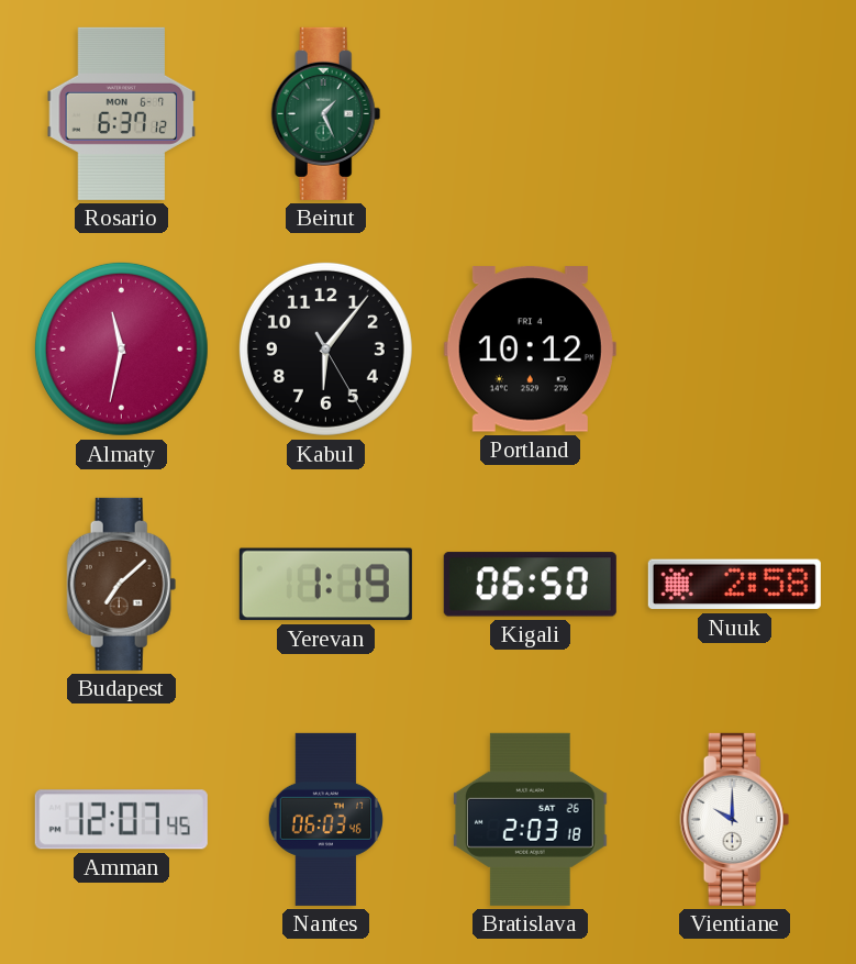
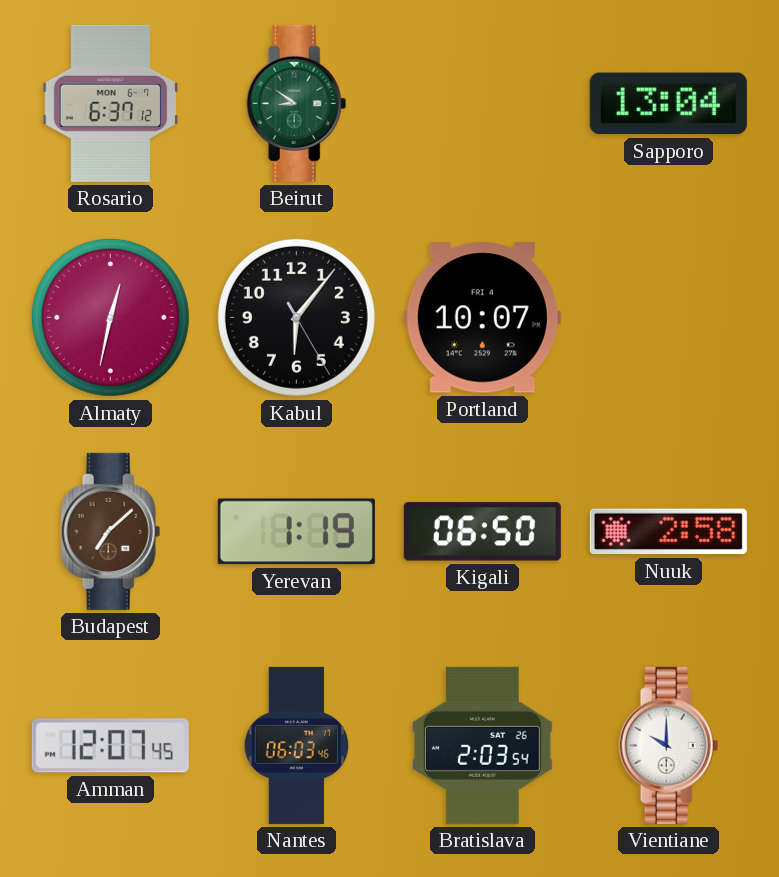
Beirut: 1:26 -> 8:51
Sapporo: none -> 13:04
Almaty: 11:32 -> 12:32
Portland: 10:12 -> 10:07
Bratislava: 2:03:18 -> 2:03:54
